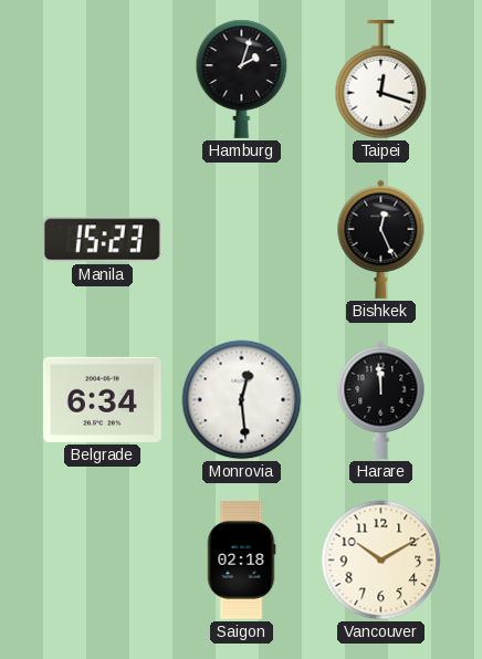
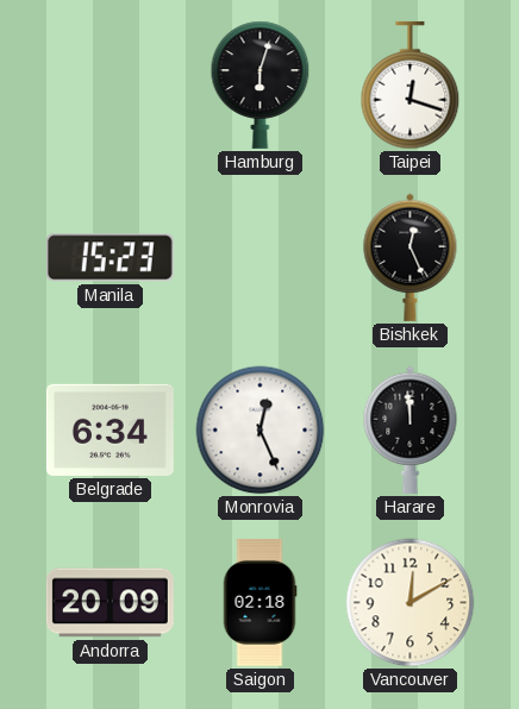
Hamburg: 2:03 -> 6:03
Monrovia: 12:29 -> 12:26
Andorra: none -> 20:09
Vancouver: 10:10 -> 12:10
